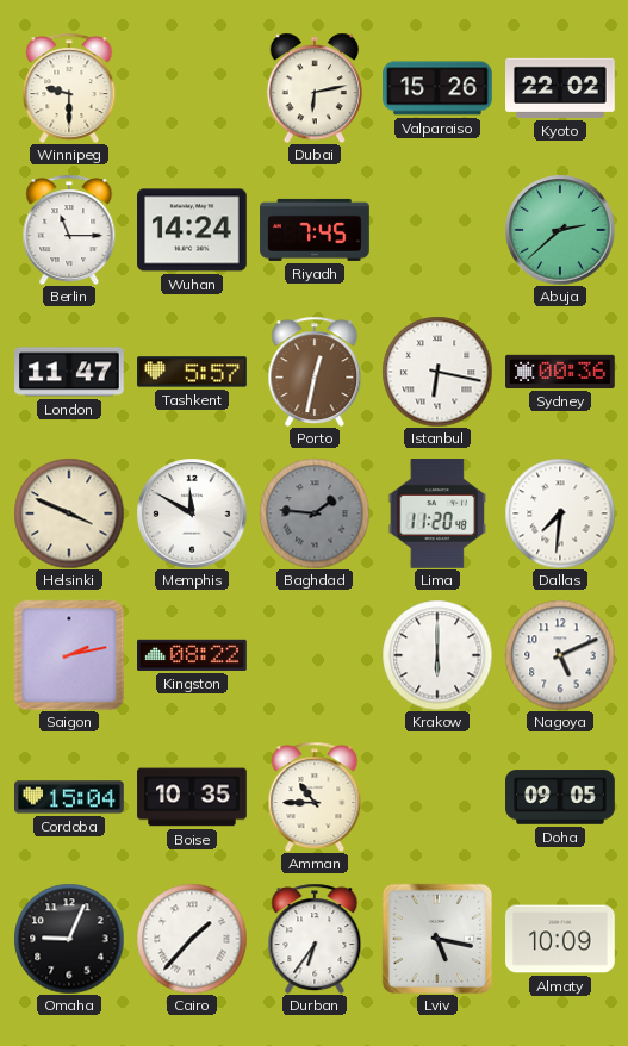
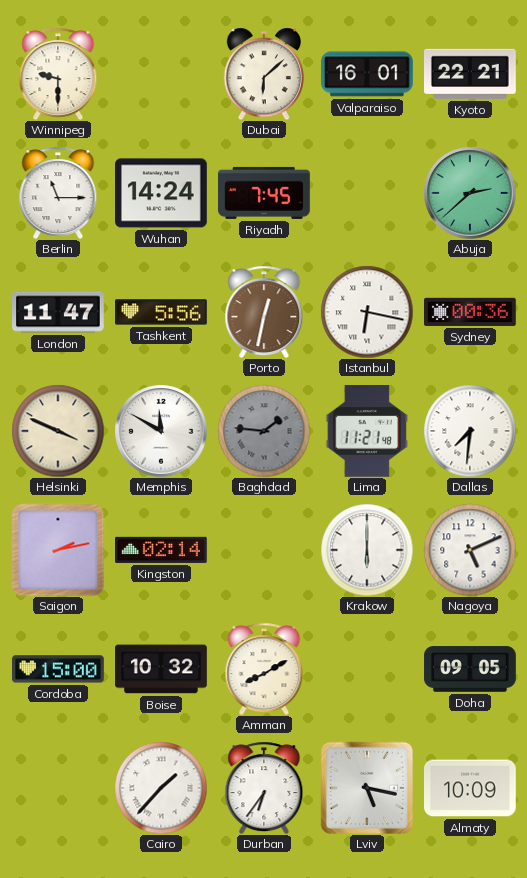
Dubai: 6:13 -> 6:08
Valparaiso: 15:26 -> 16:01
Kyoto: 22:02 -> 22:21
Tashkent: 5:57 -> 5:56
Lima: 11:20 -> 11:21
Kingston: 08:22 -> 02:14
Cordoba: 15:04 -> 15:00
Boise: 10:35 -> 10:32
Amman: 10:45 -> 8:10
Omaha: 9:04 -> none
